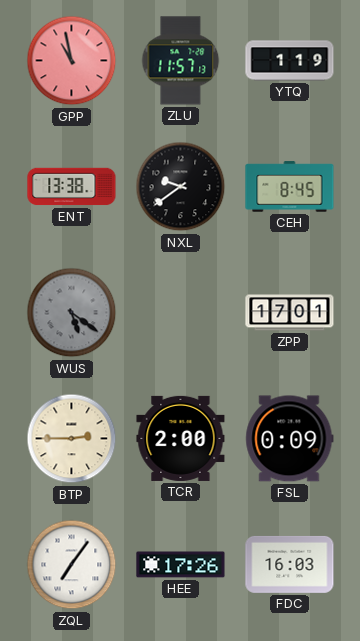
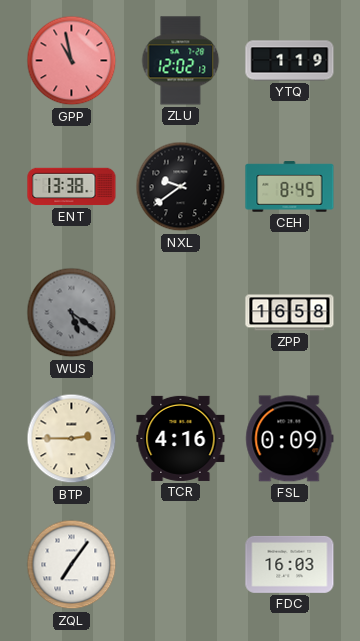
ZLU: 11:57 -> 12:02
ZPP: 17:01 -> 16:58
TCR: 2:00 -> 4:16
HEE: 17:26 -> none
